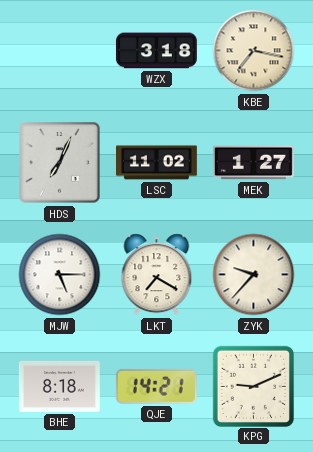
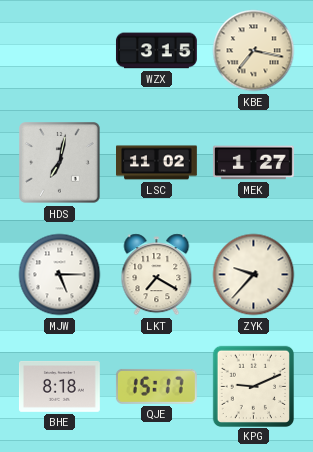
WZX: 3:18 -> 3:15
HDS: 7:04 -> 7:02
QJE: 14:21 -> 15:17
